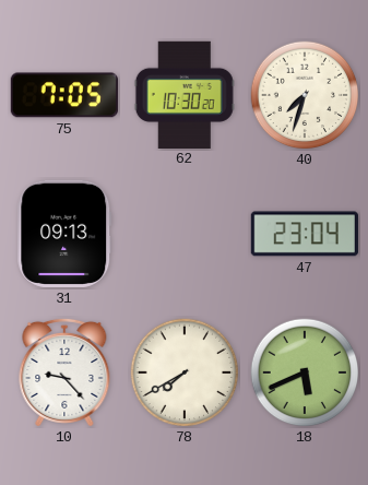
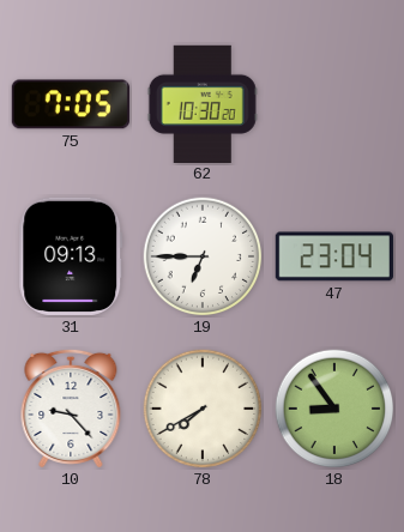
40: 7:33 -> none
19: none -> 6:45
18: 5:41 -> 8:54
